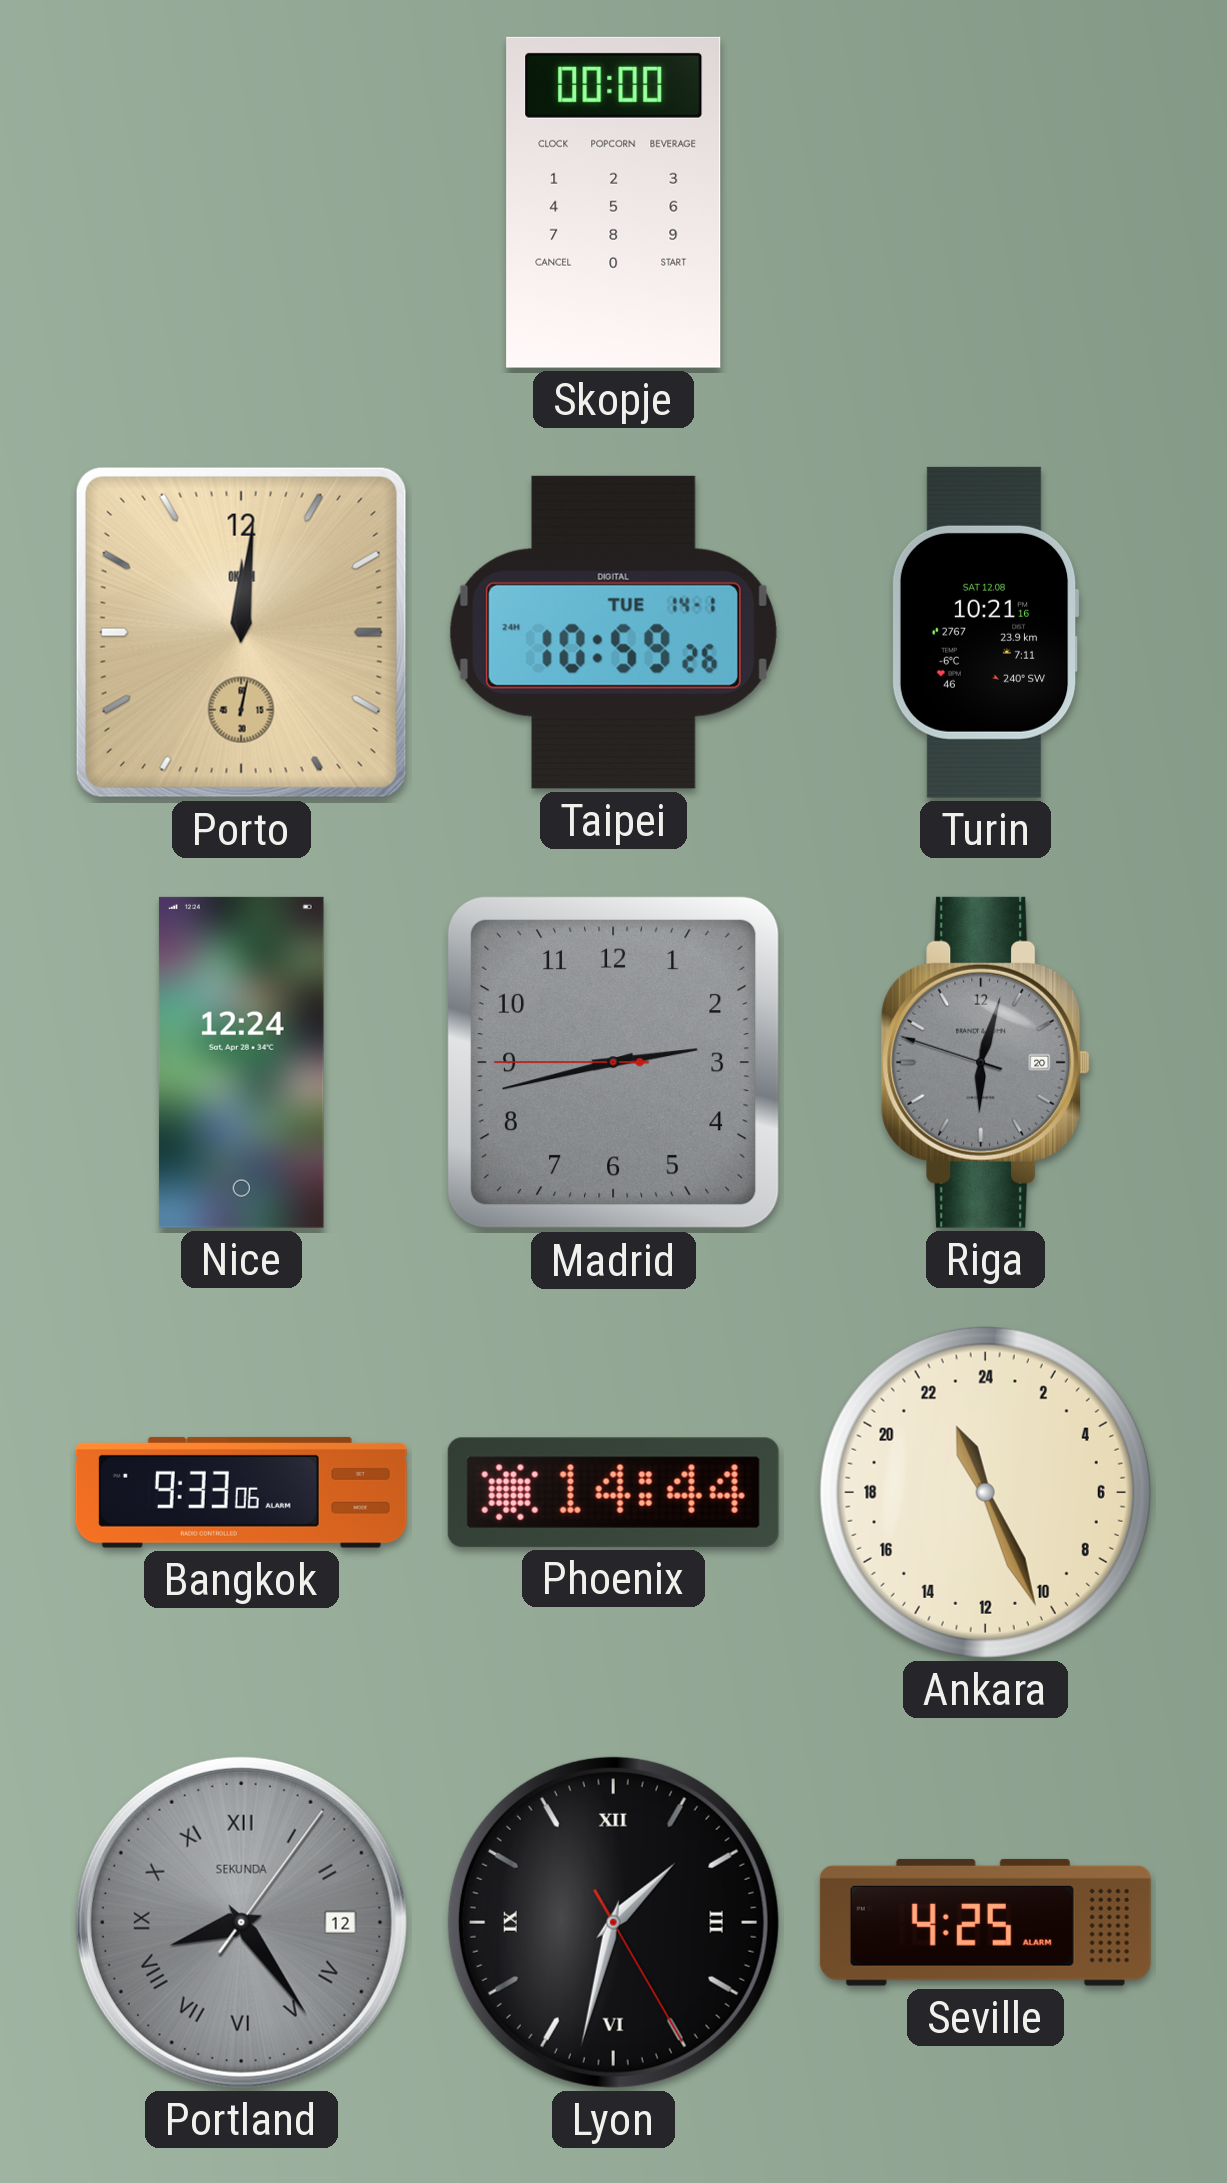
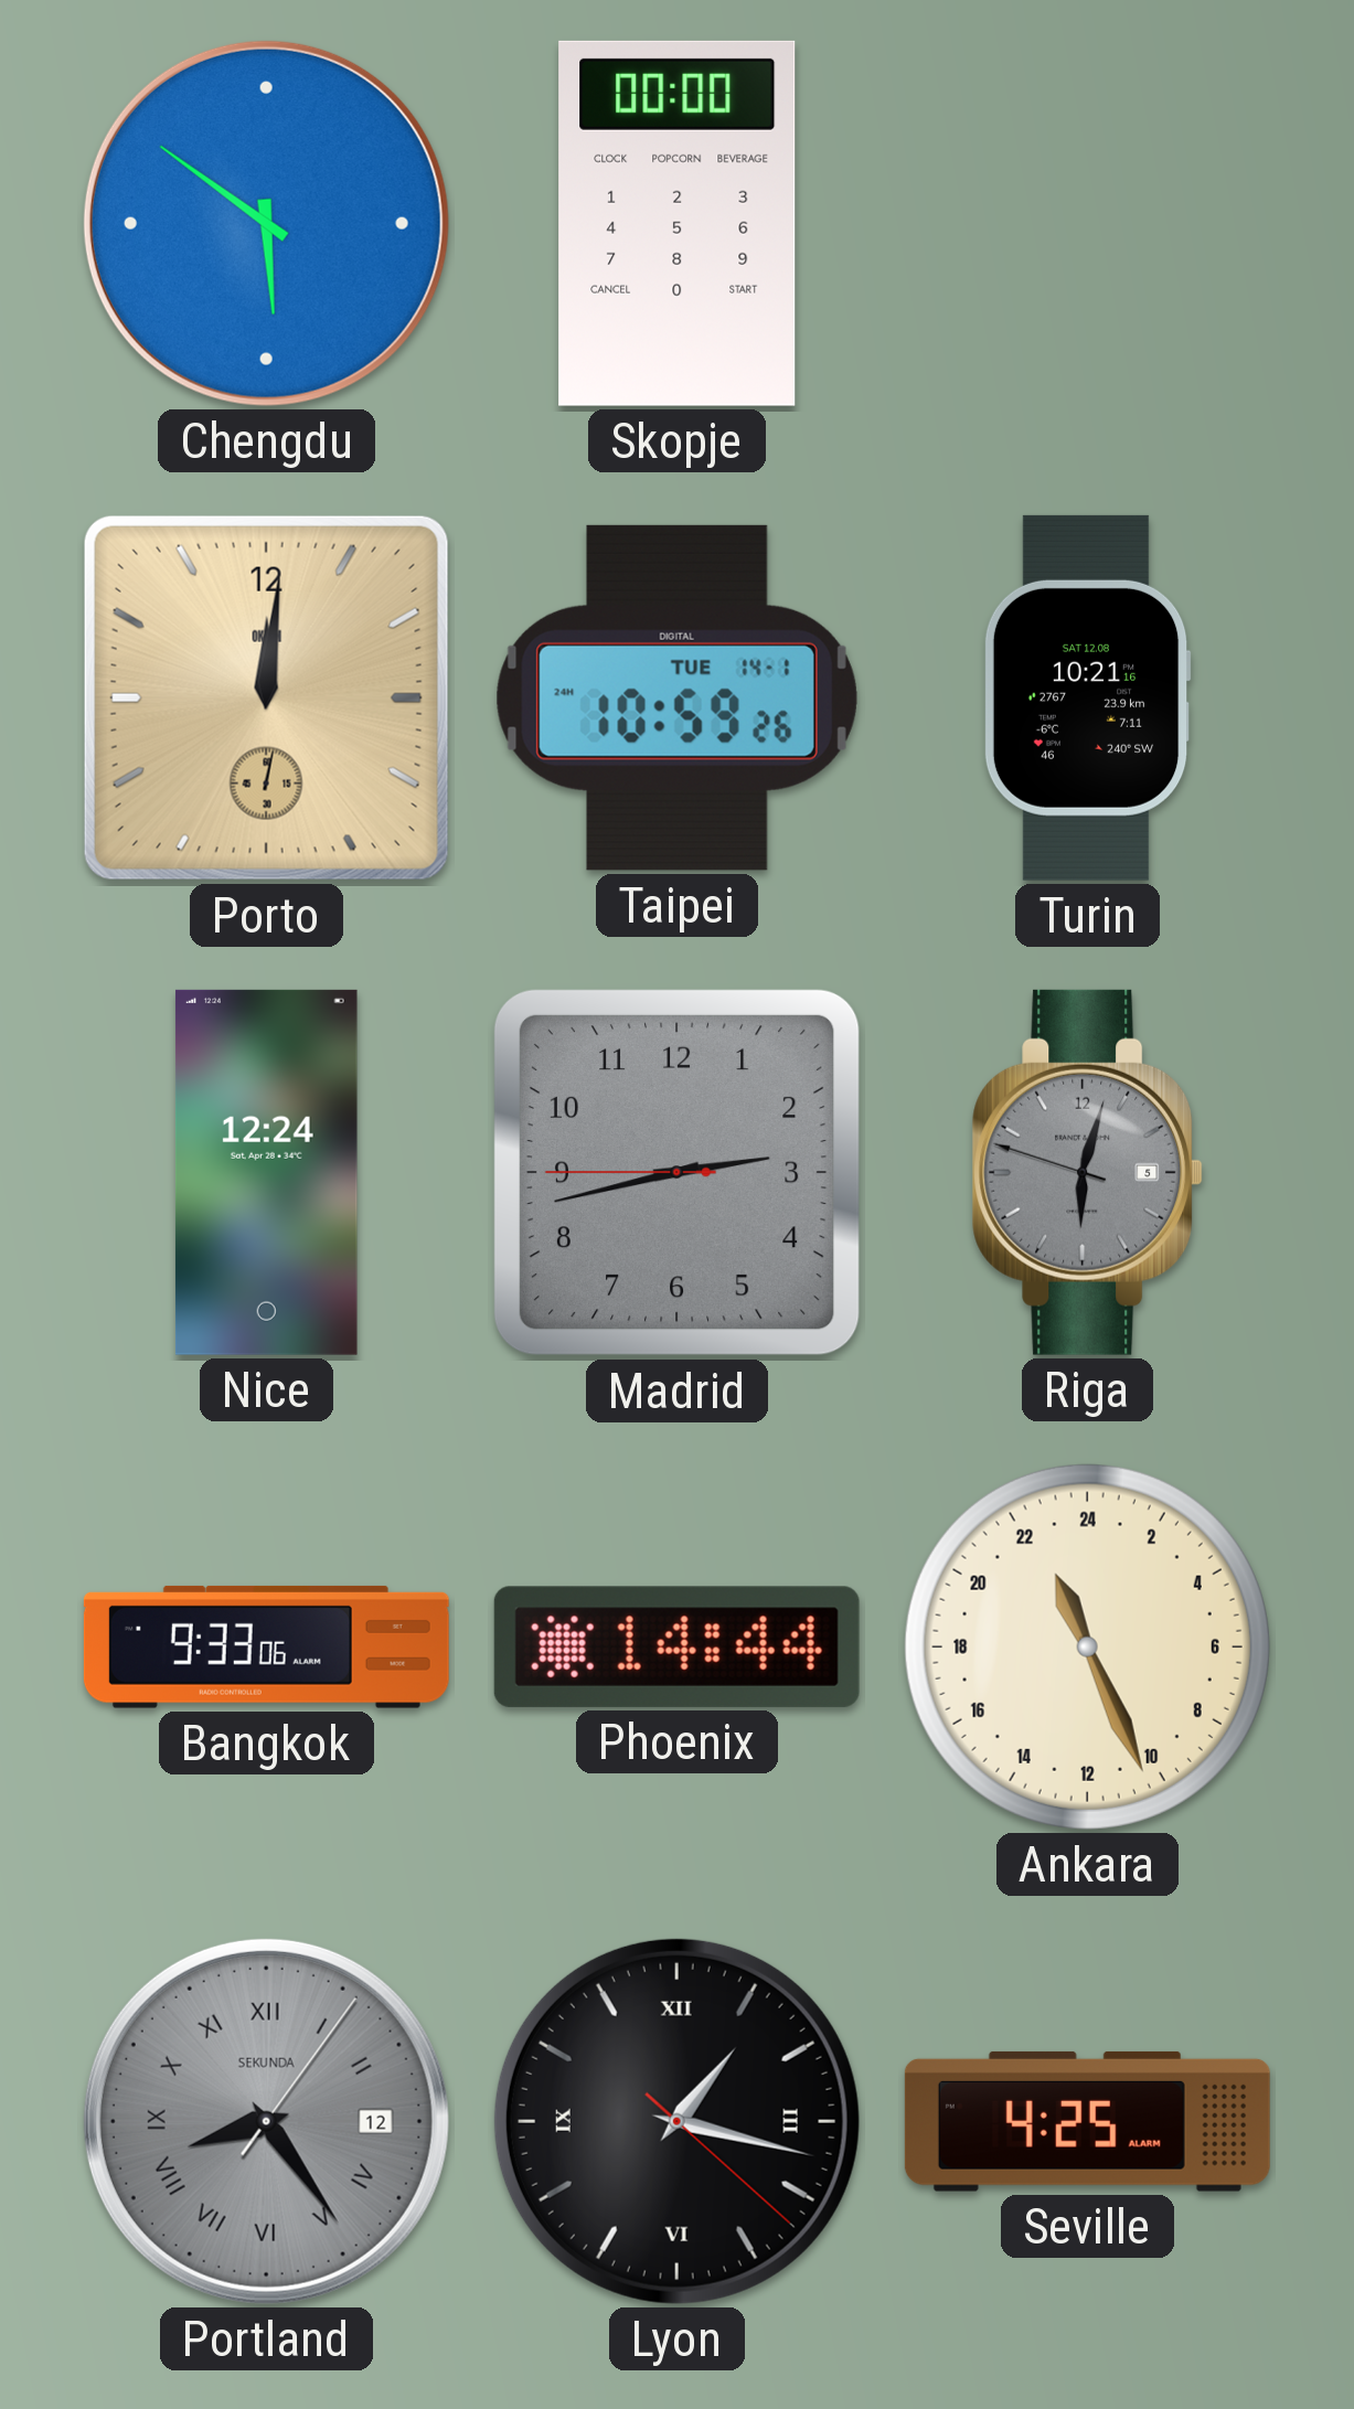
Chengdu: none -> 5:51
Riga date: 20 -> 5
Lyon: 1:32 -> 1:17
